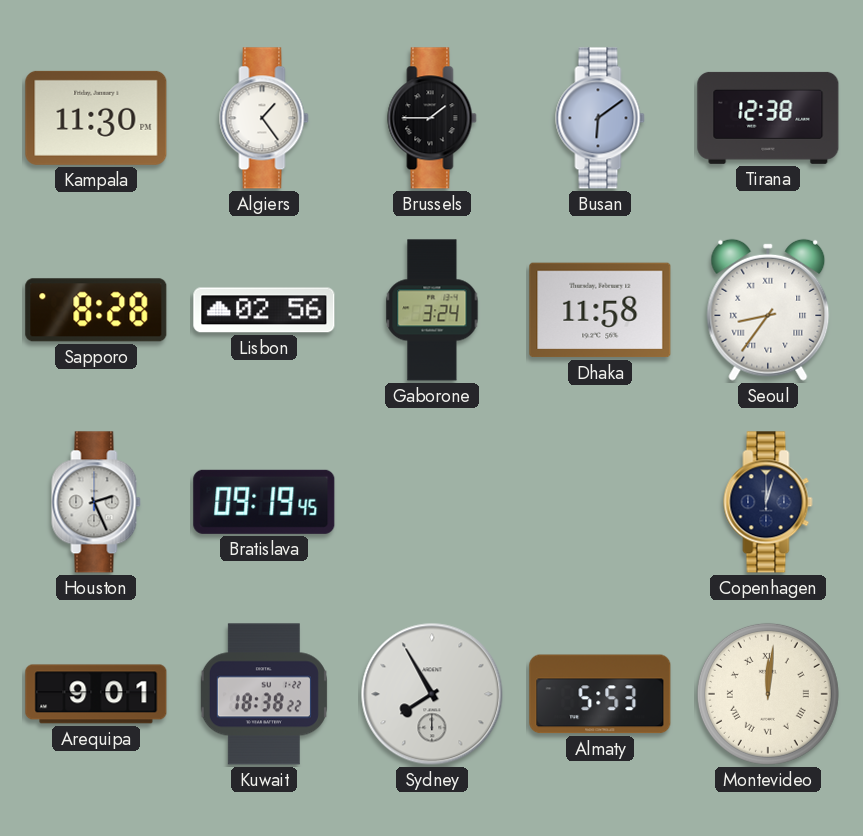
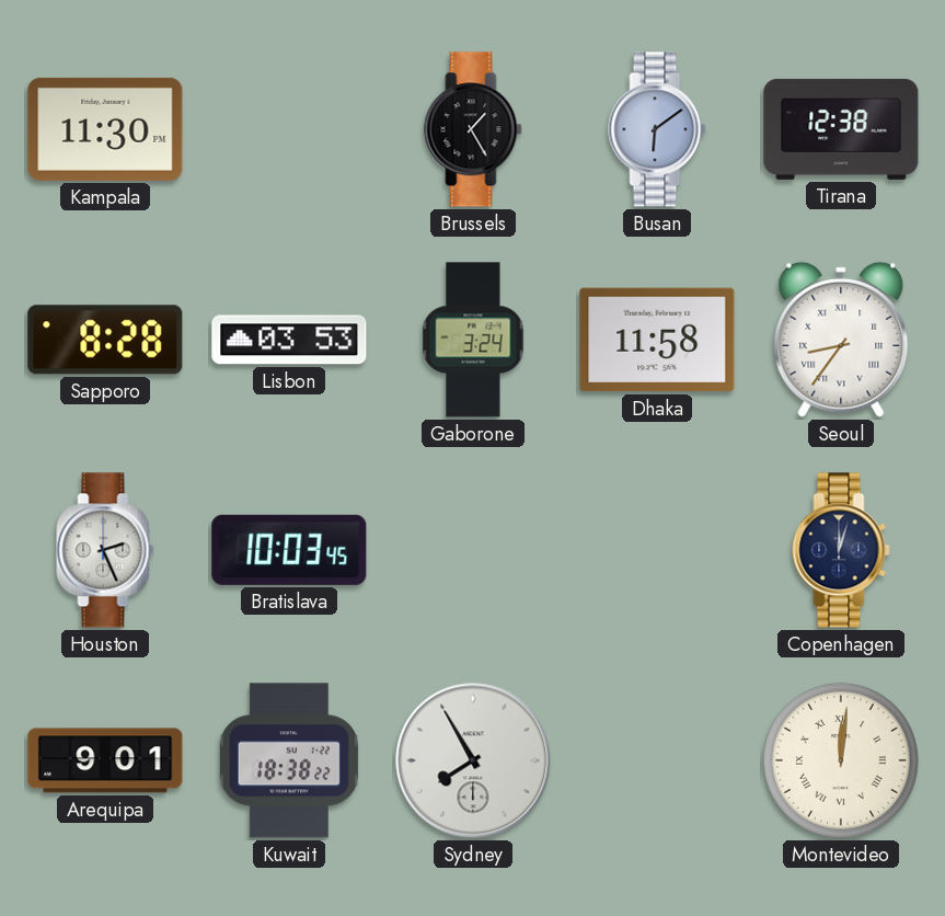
Algiers: 1:24 -> none
Brussels: 1:45 -> 1:25
Lisbon: 02:56 -> 03:53
Bratislava: 09:19 -> 10:03
Almaty: 5:53 -> none
